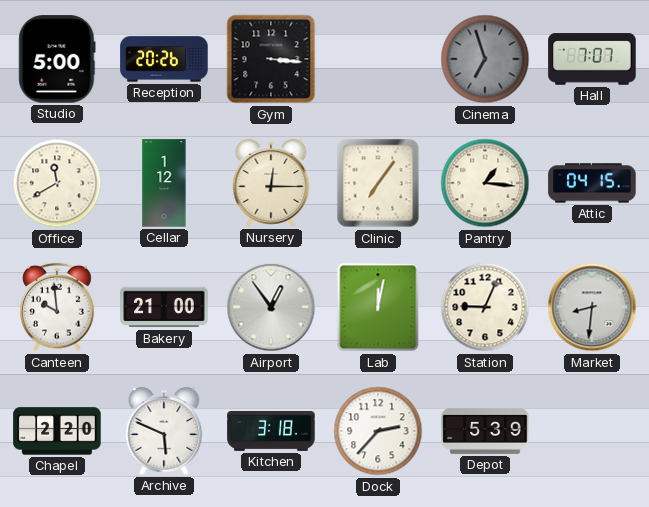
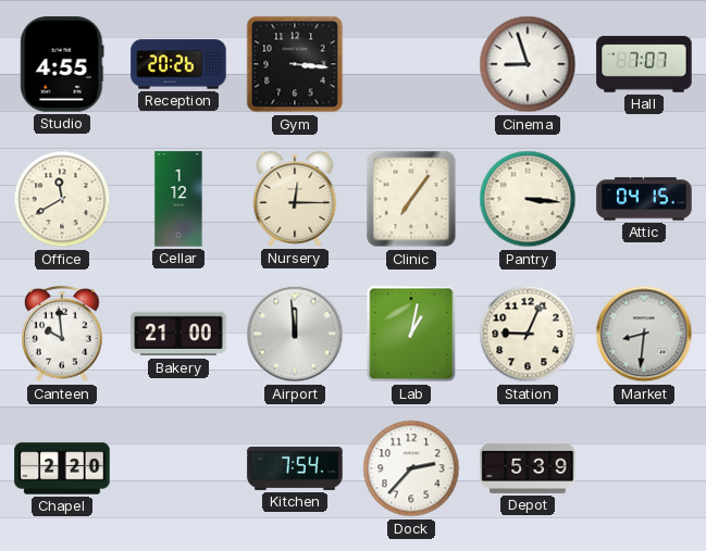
Studio: 5:00 -> 4:55
Cinema: 6:57 -> 8:57
Cinema dial: grey -> white
Pantry: 1:16 -> 3:16
Airport: 12:54 -> 11:59
Lab: 12:02 -> 1:02
Archive: 5:49 -> none
Kitchen: 3:18 -> 7:54
